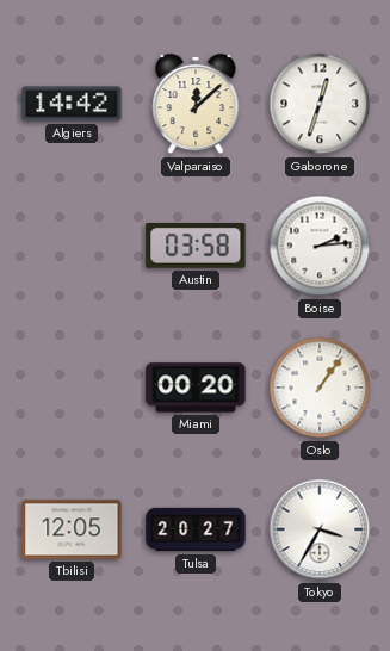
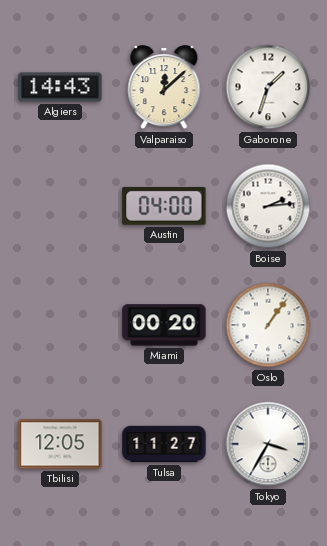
Algiers: 14:42 -> 14:43
Gaborone: 12:33 -> 1:33
Austin: 03:58 -> 04:00
Tulsa: 20:27 -> 11:27
